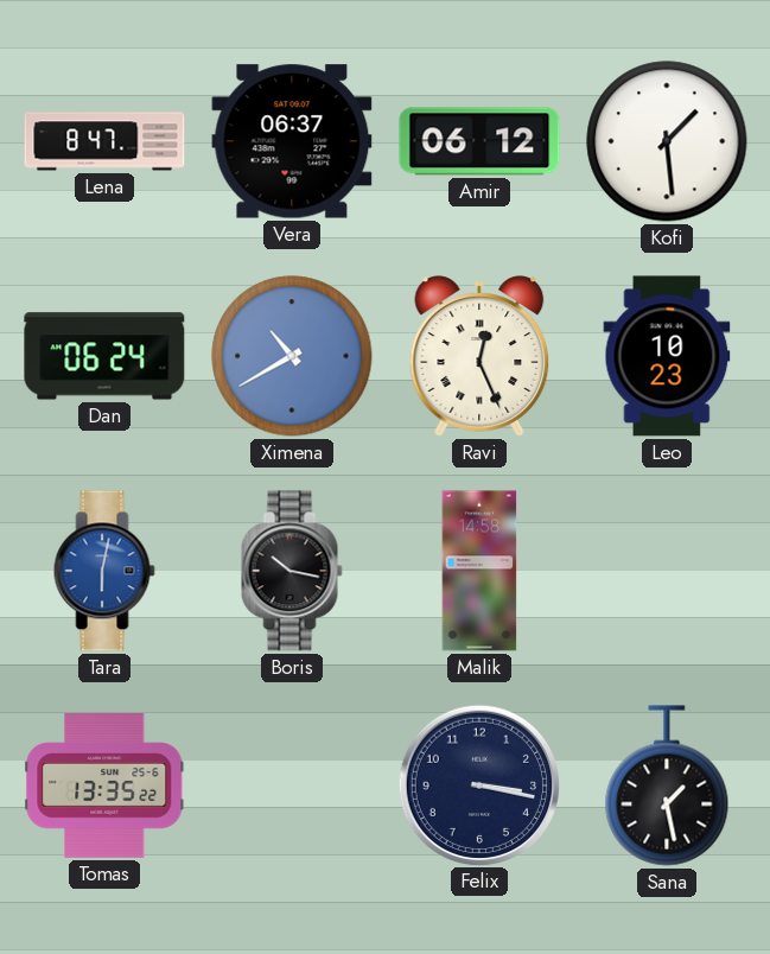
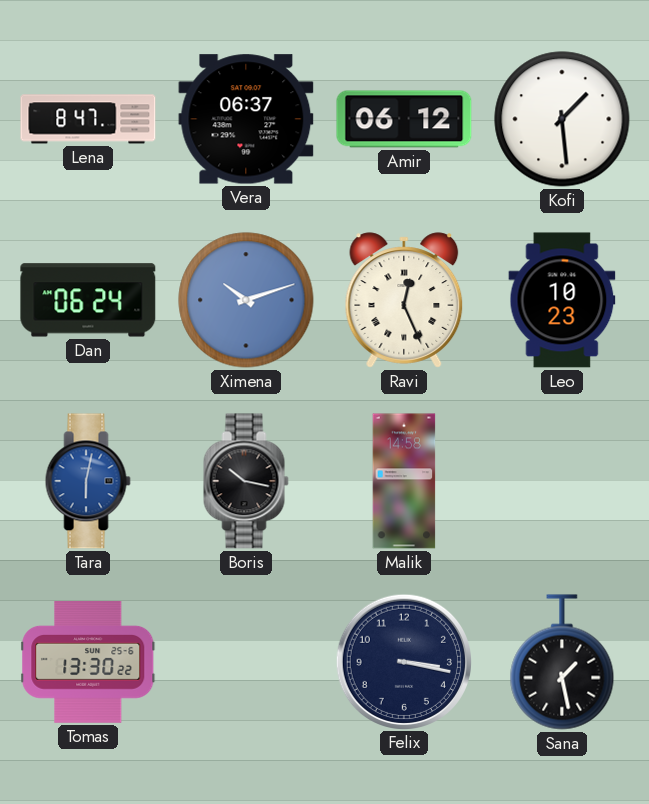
Ximena: 10:40 -> 10:12
Tomas: 13:35 -> 13:30
